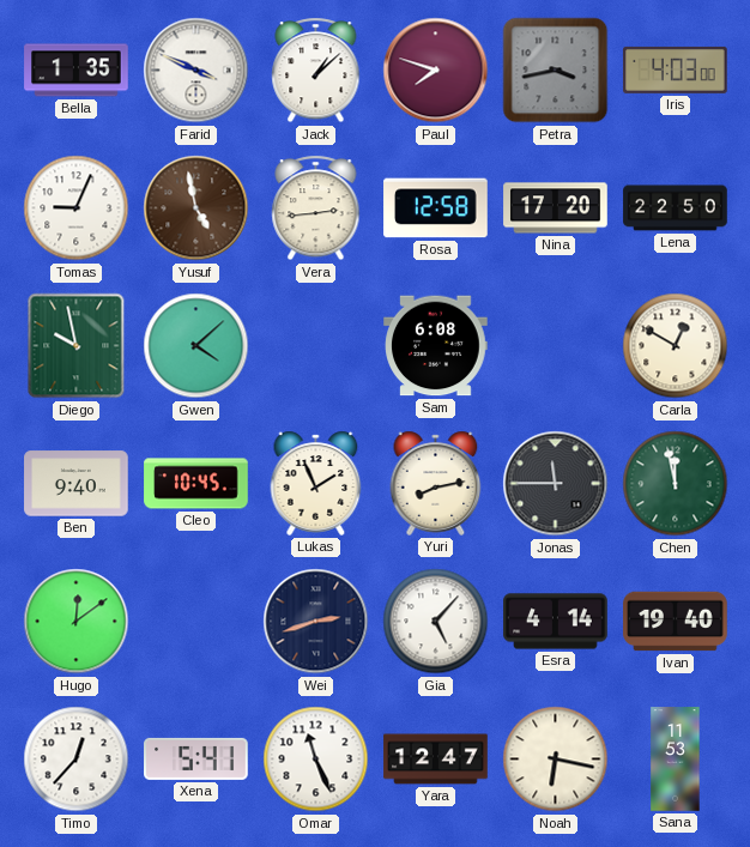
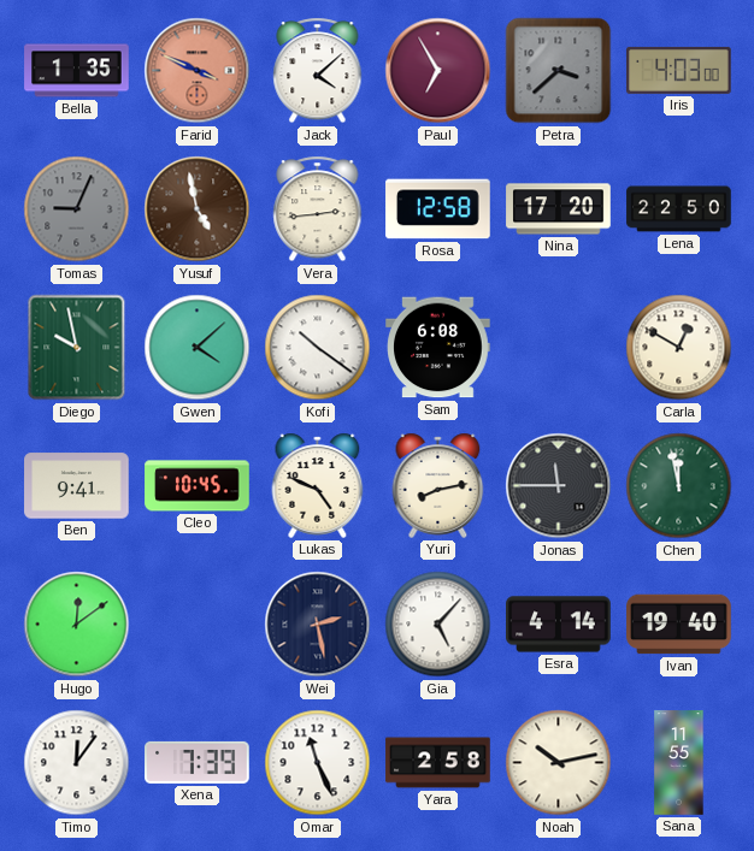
Farid dial: white -> salmon
Jack: 1:08 -> 4:08
Paul: 7:48 -> 6:55
Petra: 3:43 -> 3:38
Tomas dial: white -> grey
Kofi: none -> 10:21
Ben: 9:40 -> 9:41
Lukas: 1:56 -> 4:49
Wei: 2:42 -> 2:28
Timo: 12:37 -> 12:06
Xena: 5:41 -> 7:39
Yara: 12:47 -> 2:58
Noah: 6:17 -> 10:13
Sana: 11:53 -> 11:55
